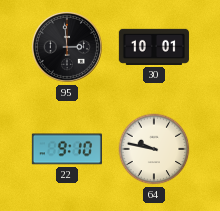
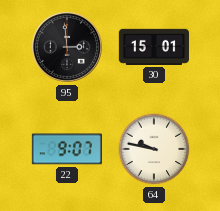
30: 10:01 -> 15:01
22: 9:10 -> 9:07
